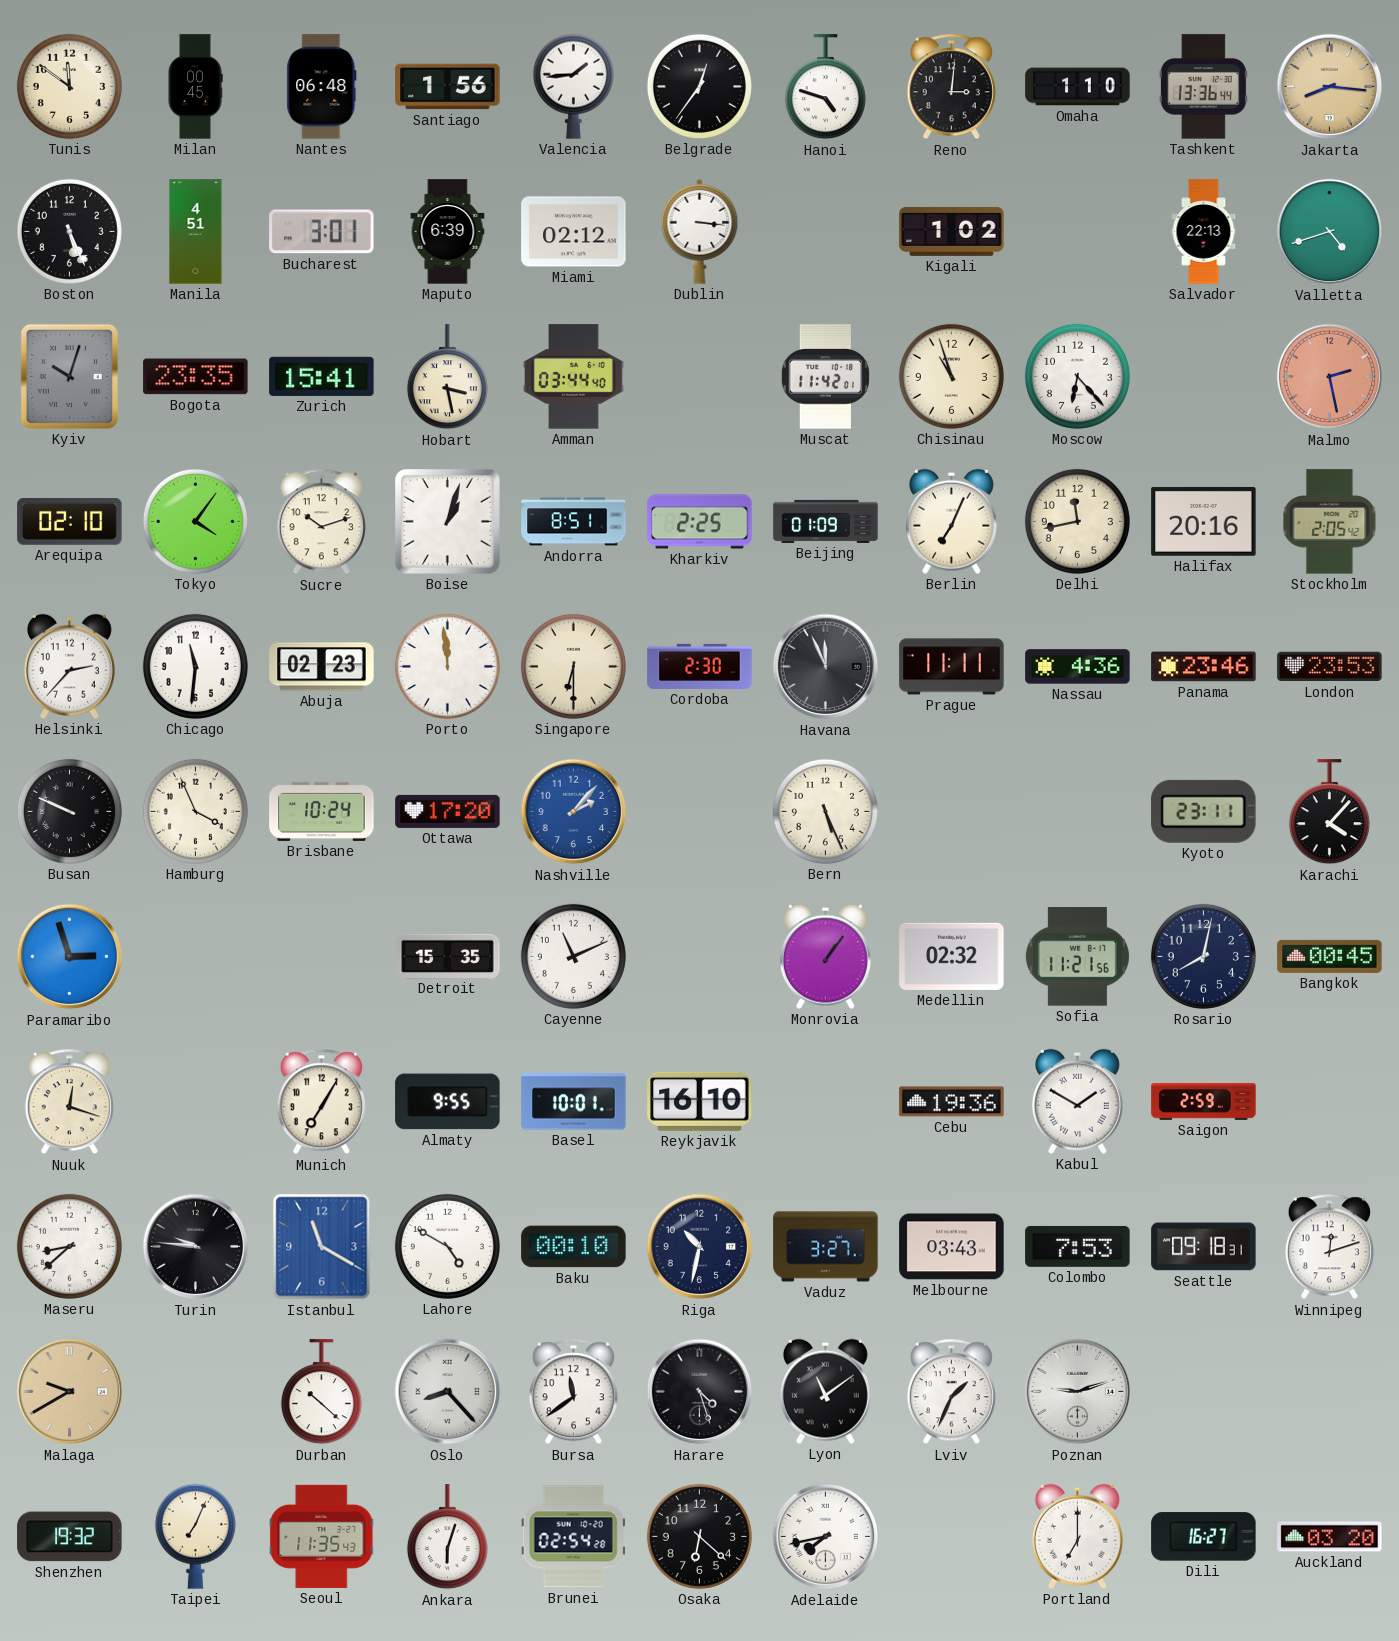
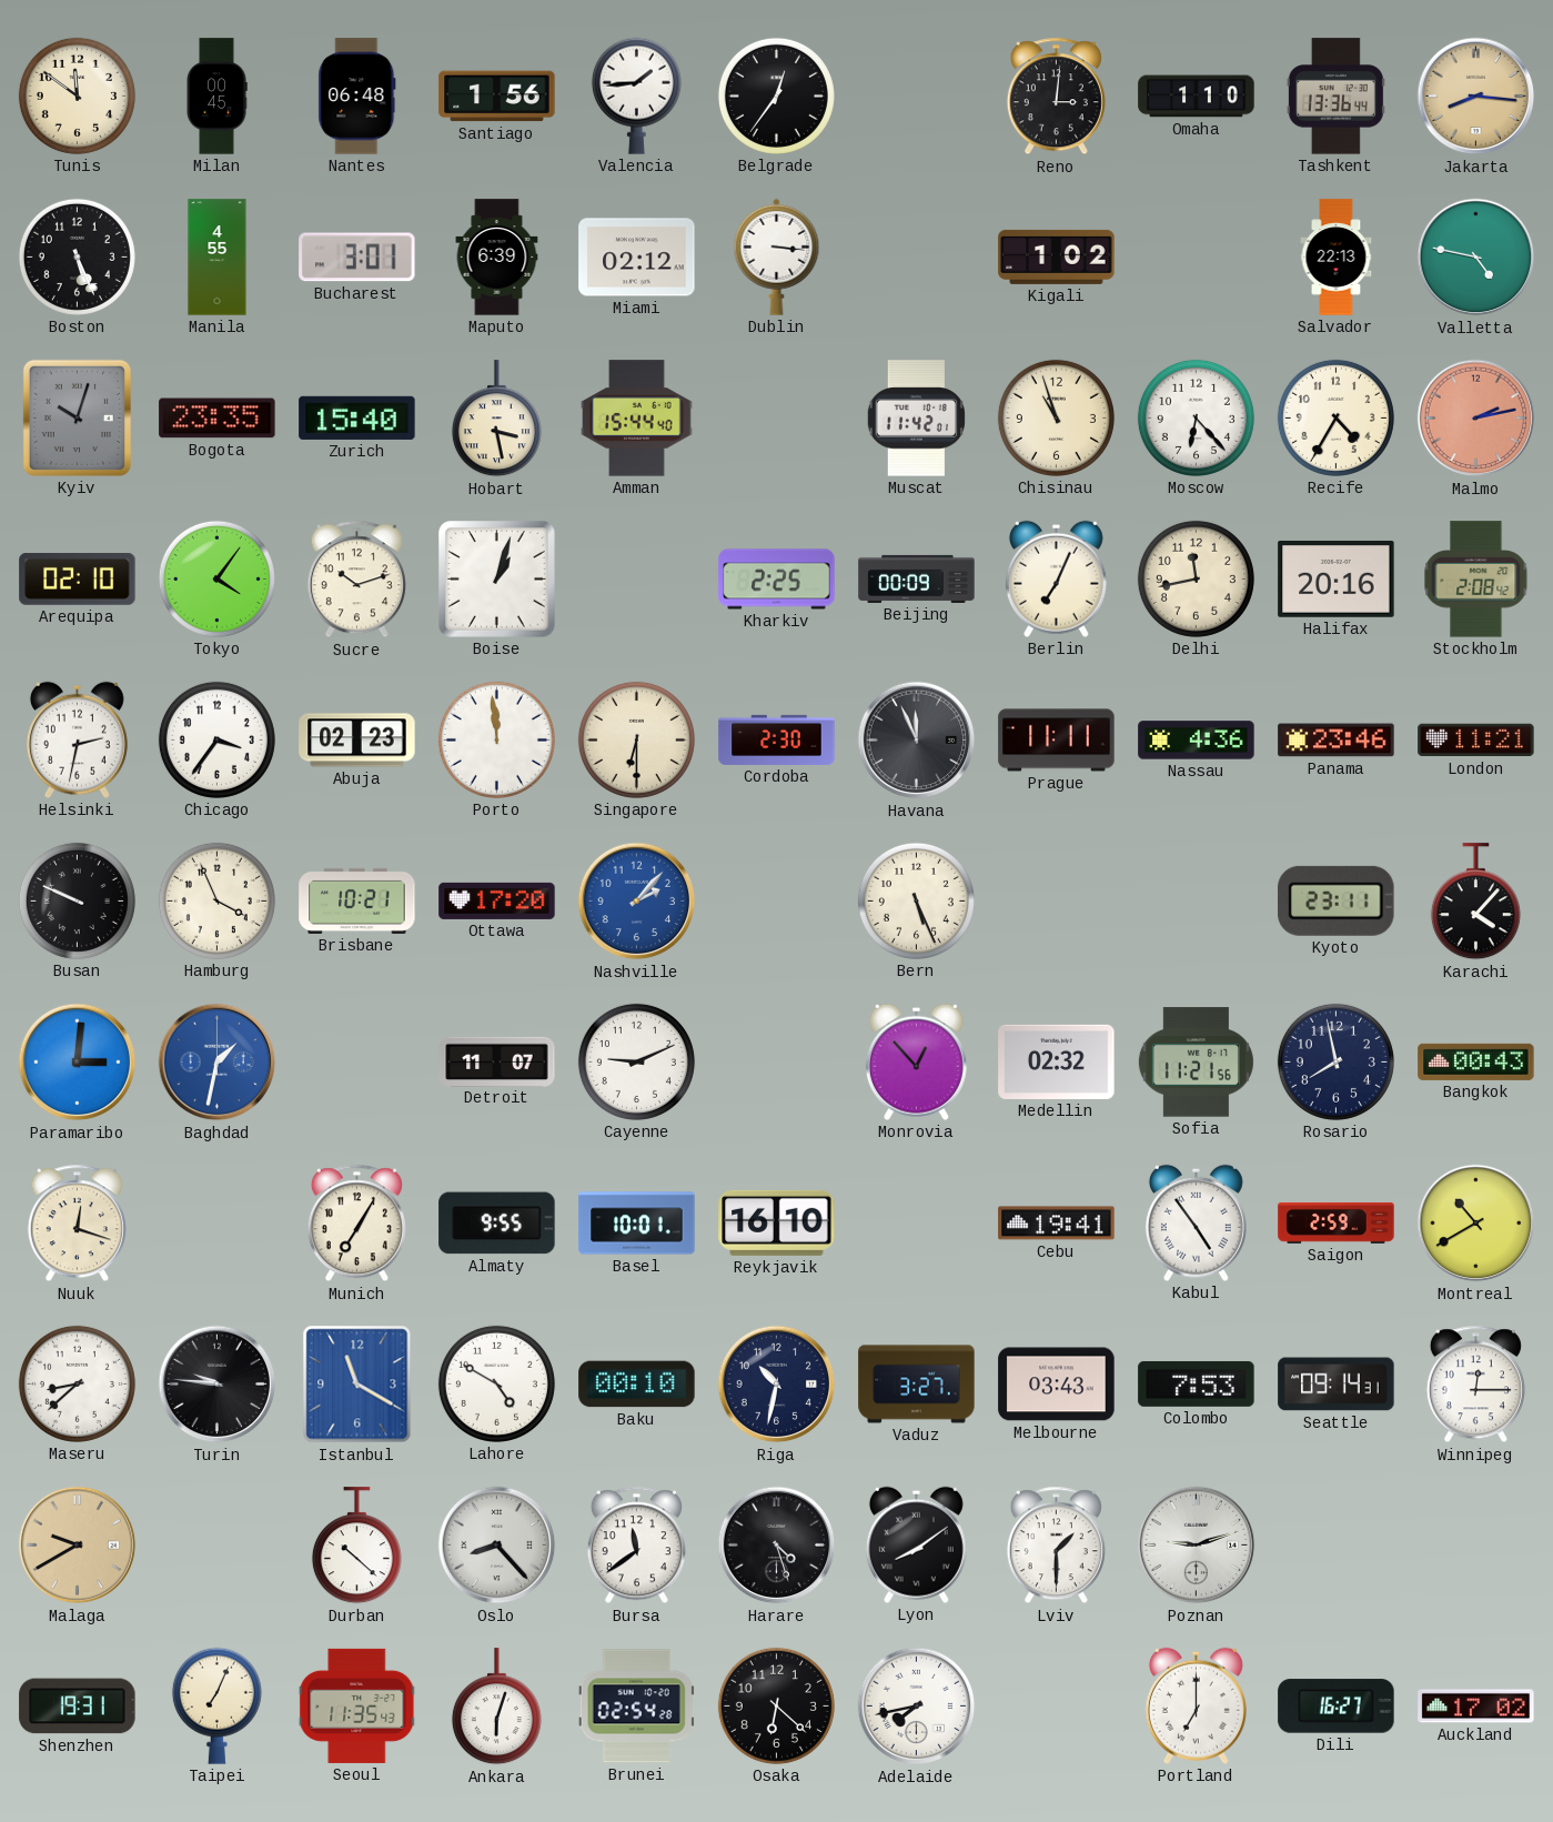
Hanoi: 4:48 -> none
Manila: 4:51 -> 4:55
Valletta: 4:42 -> 4:47
Zurich: 15:41 -> 15:40
Amman: 03:44 -> 15:44
Recife: none -> 4:35
Malmo: 2:28 -> 2:13
Andorra: 8:51 -> none
Beijing: 01:09 -> 00:09
Stockholm: 2:05 -> 2:08
Helsinki: 2:37 -> 2:32
Chicago: 11:31 -> 3:36
London: 23:53 -> 11:21
Brisbane: 10:24 -> 10:21
Paramaribo: 2:57 -> 3:01
Baghdad: none -> 1:32
Detroit: 15:35 -> 11:07
Cayenne: 11:11 -> 9:11
Monrovia: 1:06 -> 12:53
Rosario: 8:02 -> 7:58
Bangkok: 00:45 -> 00:43
Cebu: 19:36 -> 19:41
Kabul: 1:50 -> 4:54
Montreal: none -> 10:40
Seattle: 09:18 -> 09:14
Winnipeg: 12:12 -> 12:15
Lyon: 11:09 -> 8:09
Lviv: 1:34 -> 1:30
Shenzhen: 19:32 -> 19:31
Auckland: 03:20 -> 17:02
